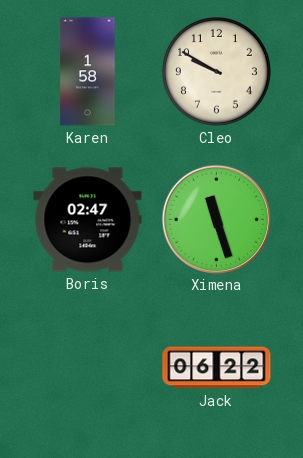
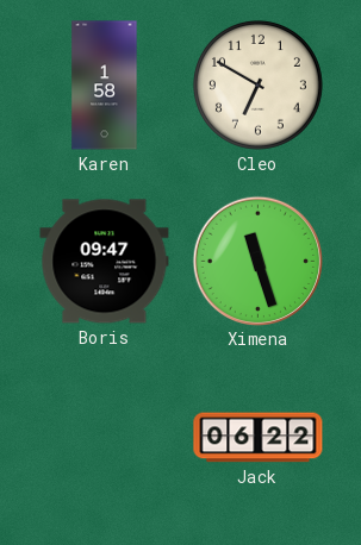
Cleo: 9:50 -> 6:50
Boris: 02:47 -> 09:47
